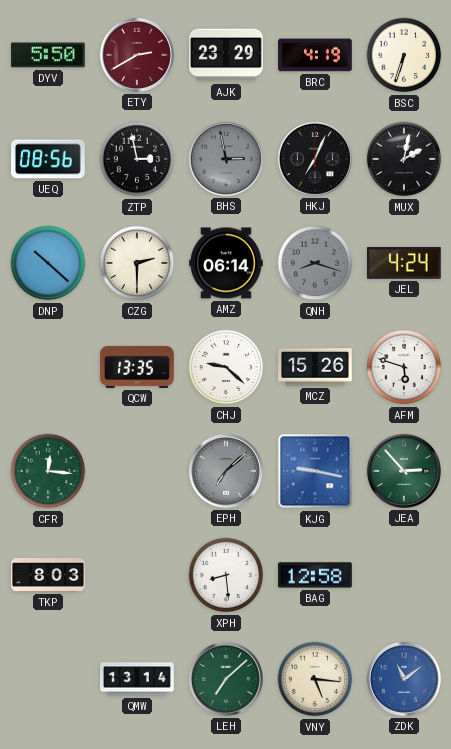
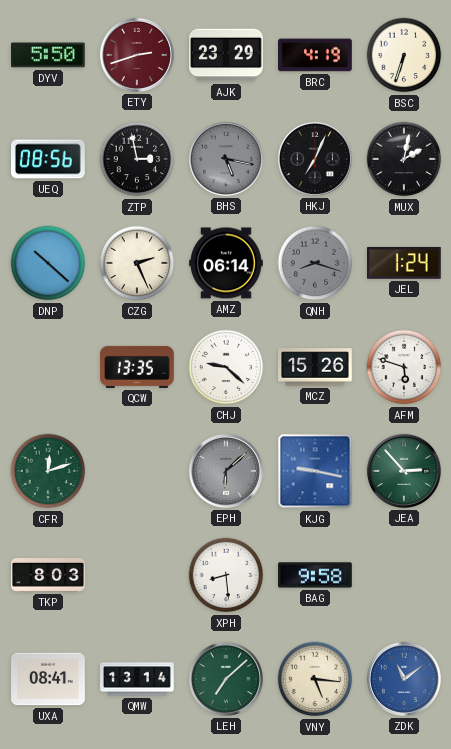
ETY: 2:40 -> 2:42
BHS: 2:58 -> 5:17
CZG: 2:30 -> 2:26
JEL: 4:24 -> 1:24
CFR: 12:16 -> 12:12
EPH: 7:08 -> 6:08
BAG: 12:58 -> 9:58
UXA: none -> 08:41
